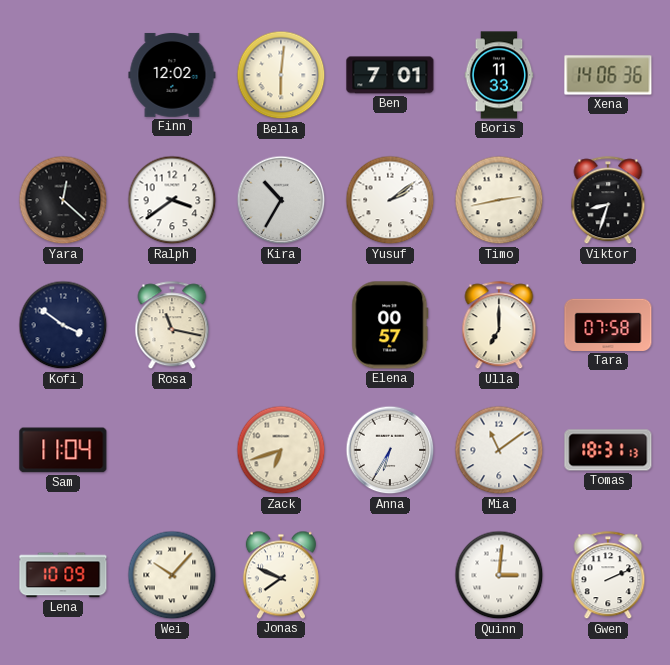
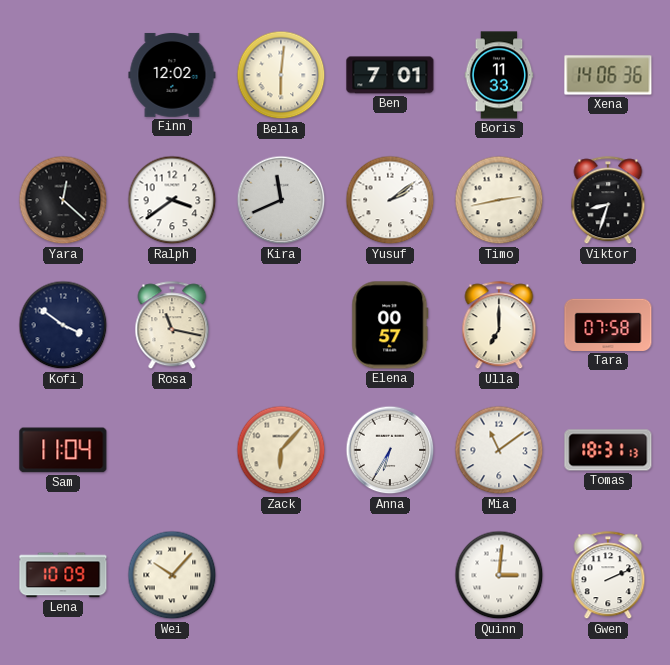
Kira: 10:35 -> 11:41
Zack: 6:42 -> 6:07
Jonas: 7:49 -> none
